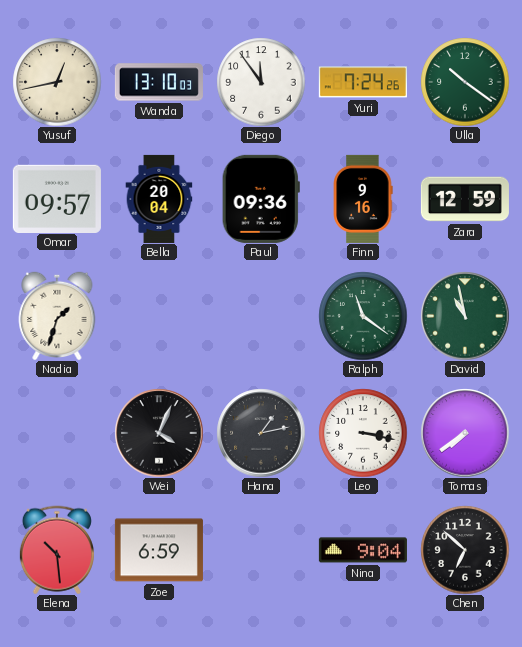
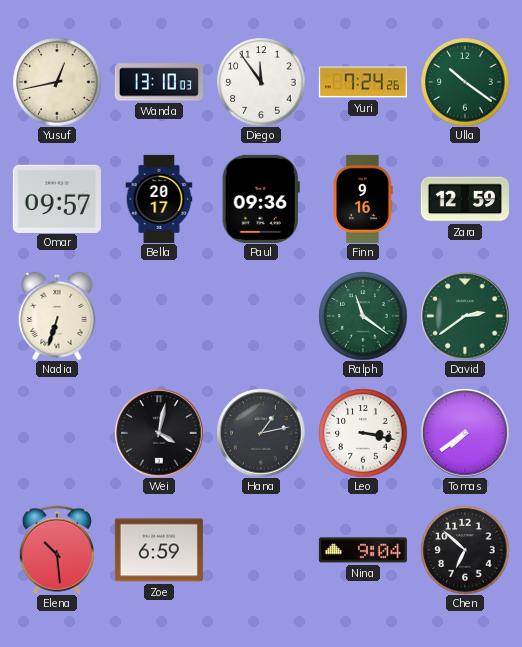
Bella: 20:04 -> 20:17
Nadia: 1:33 -> 6:33
David: 10:58 -> 2:39
Wei: 4:04 -> 4:02
